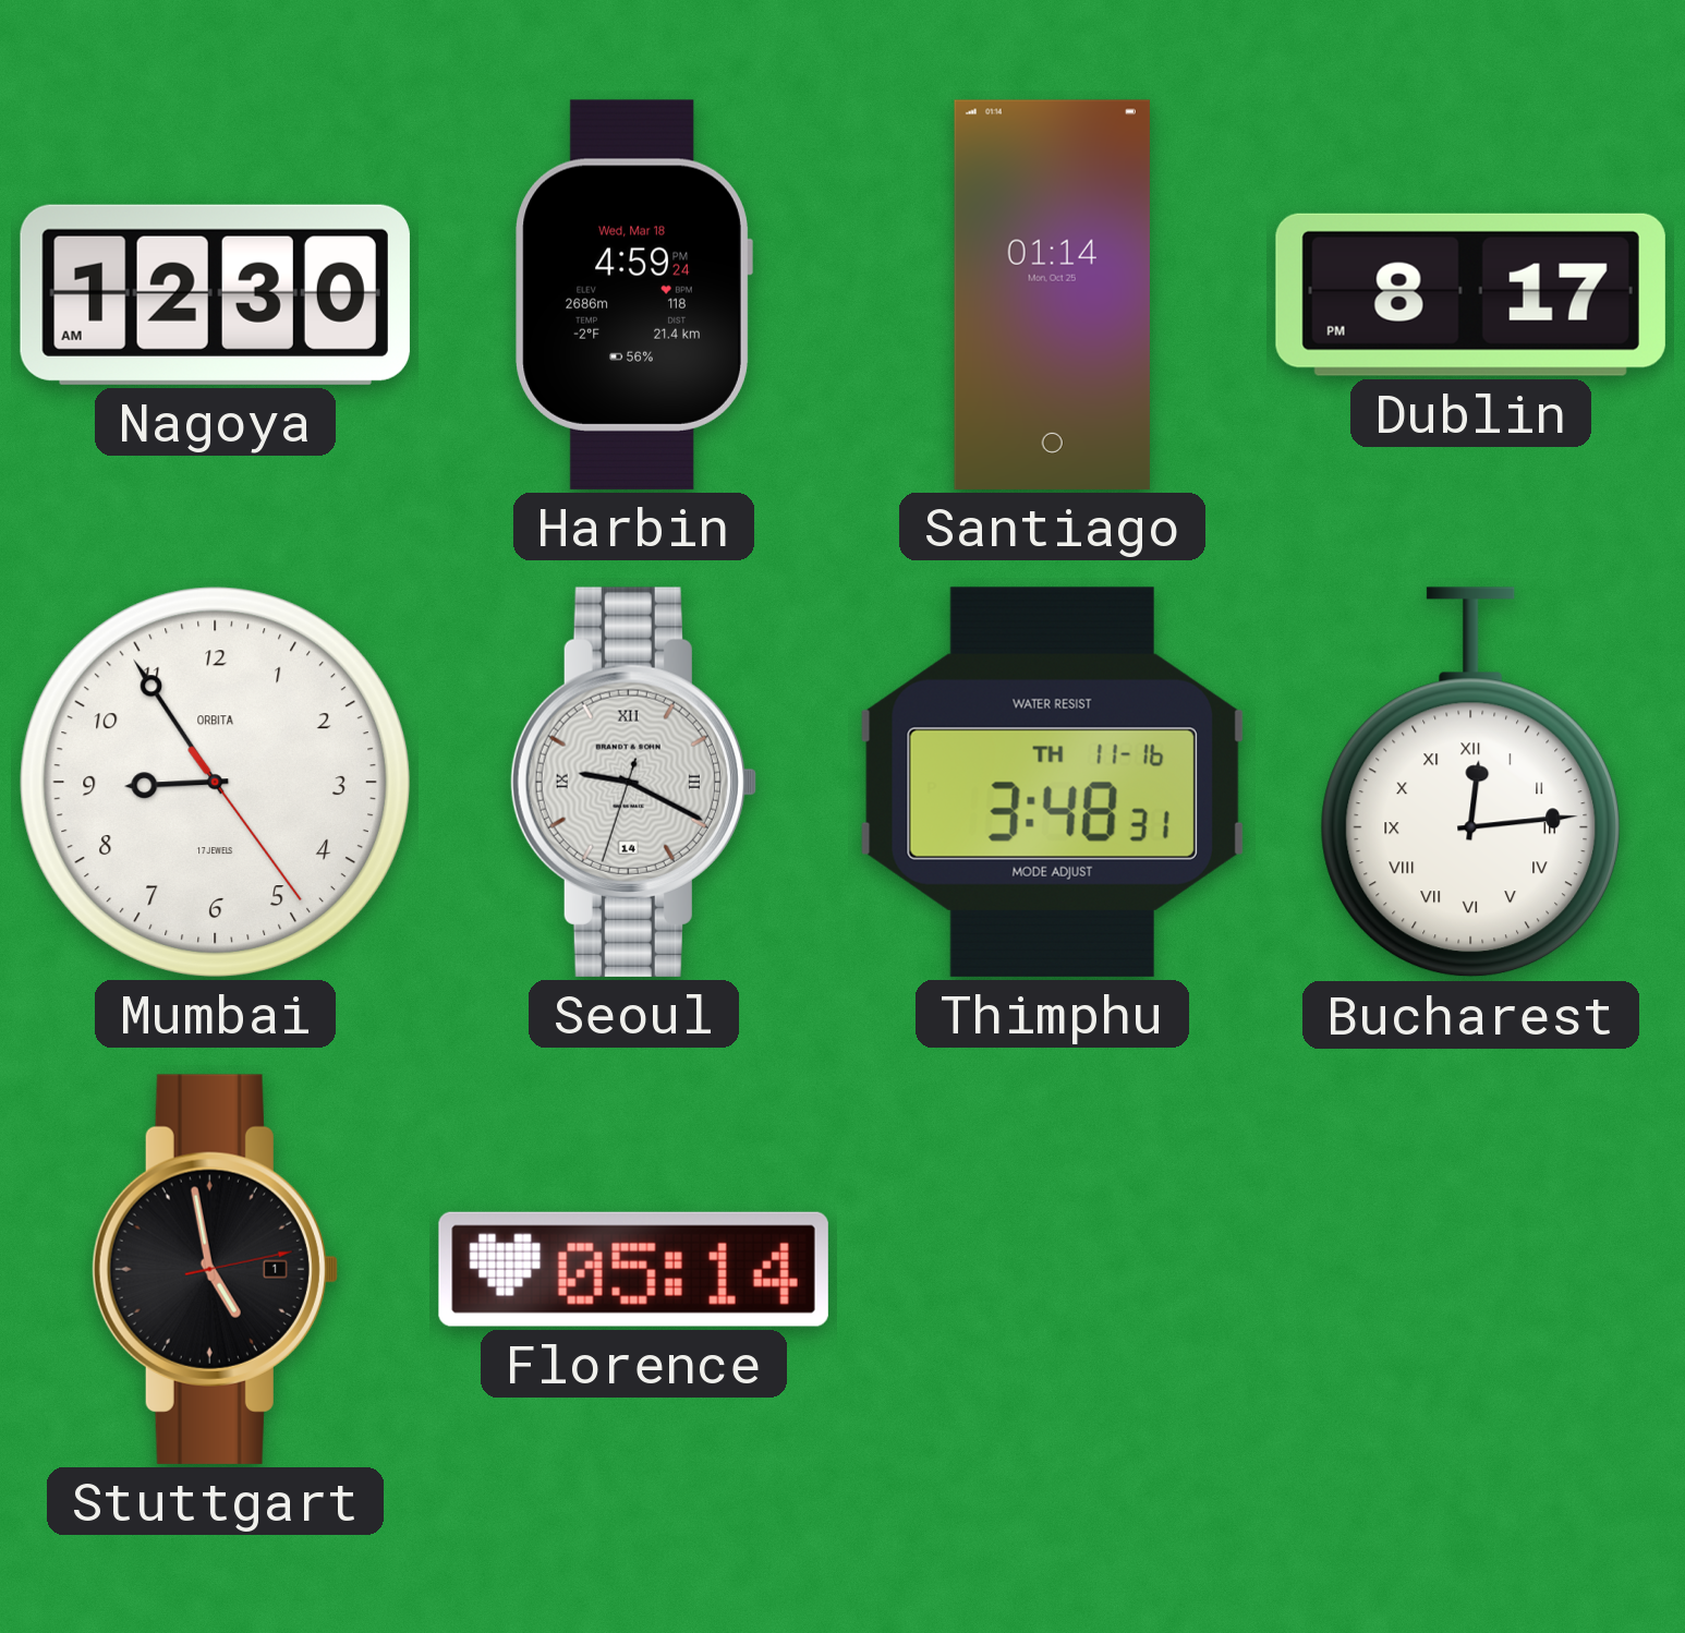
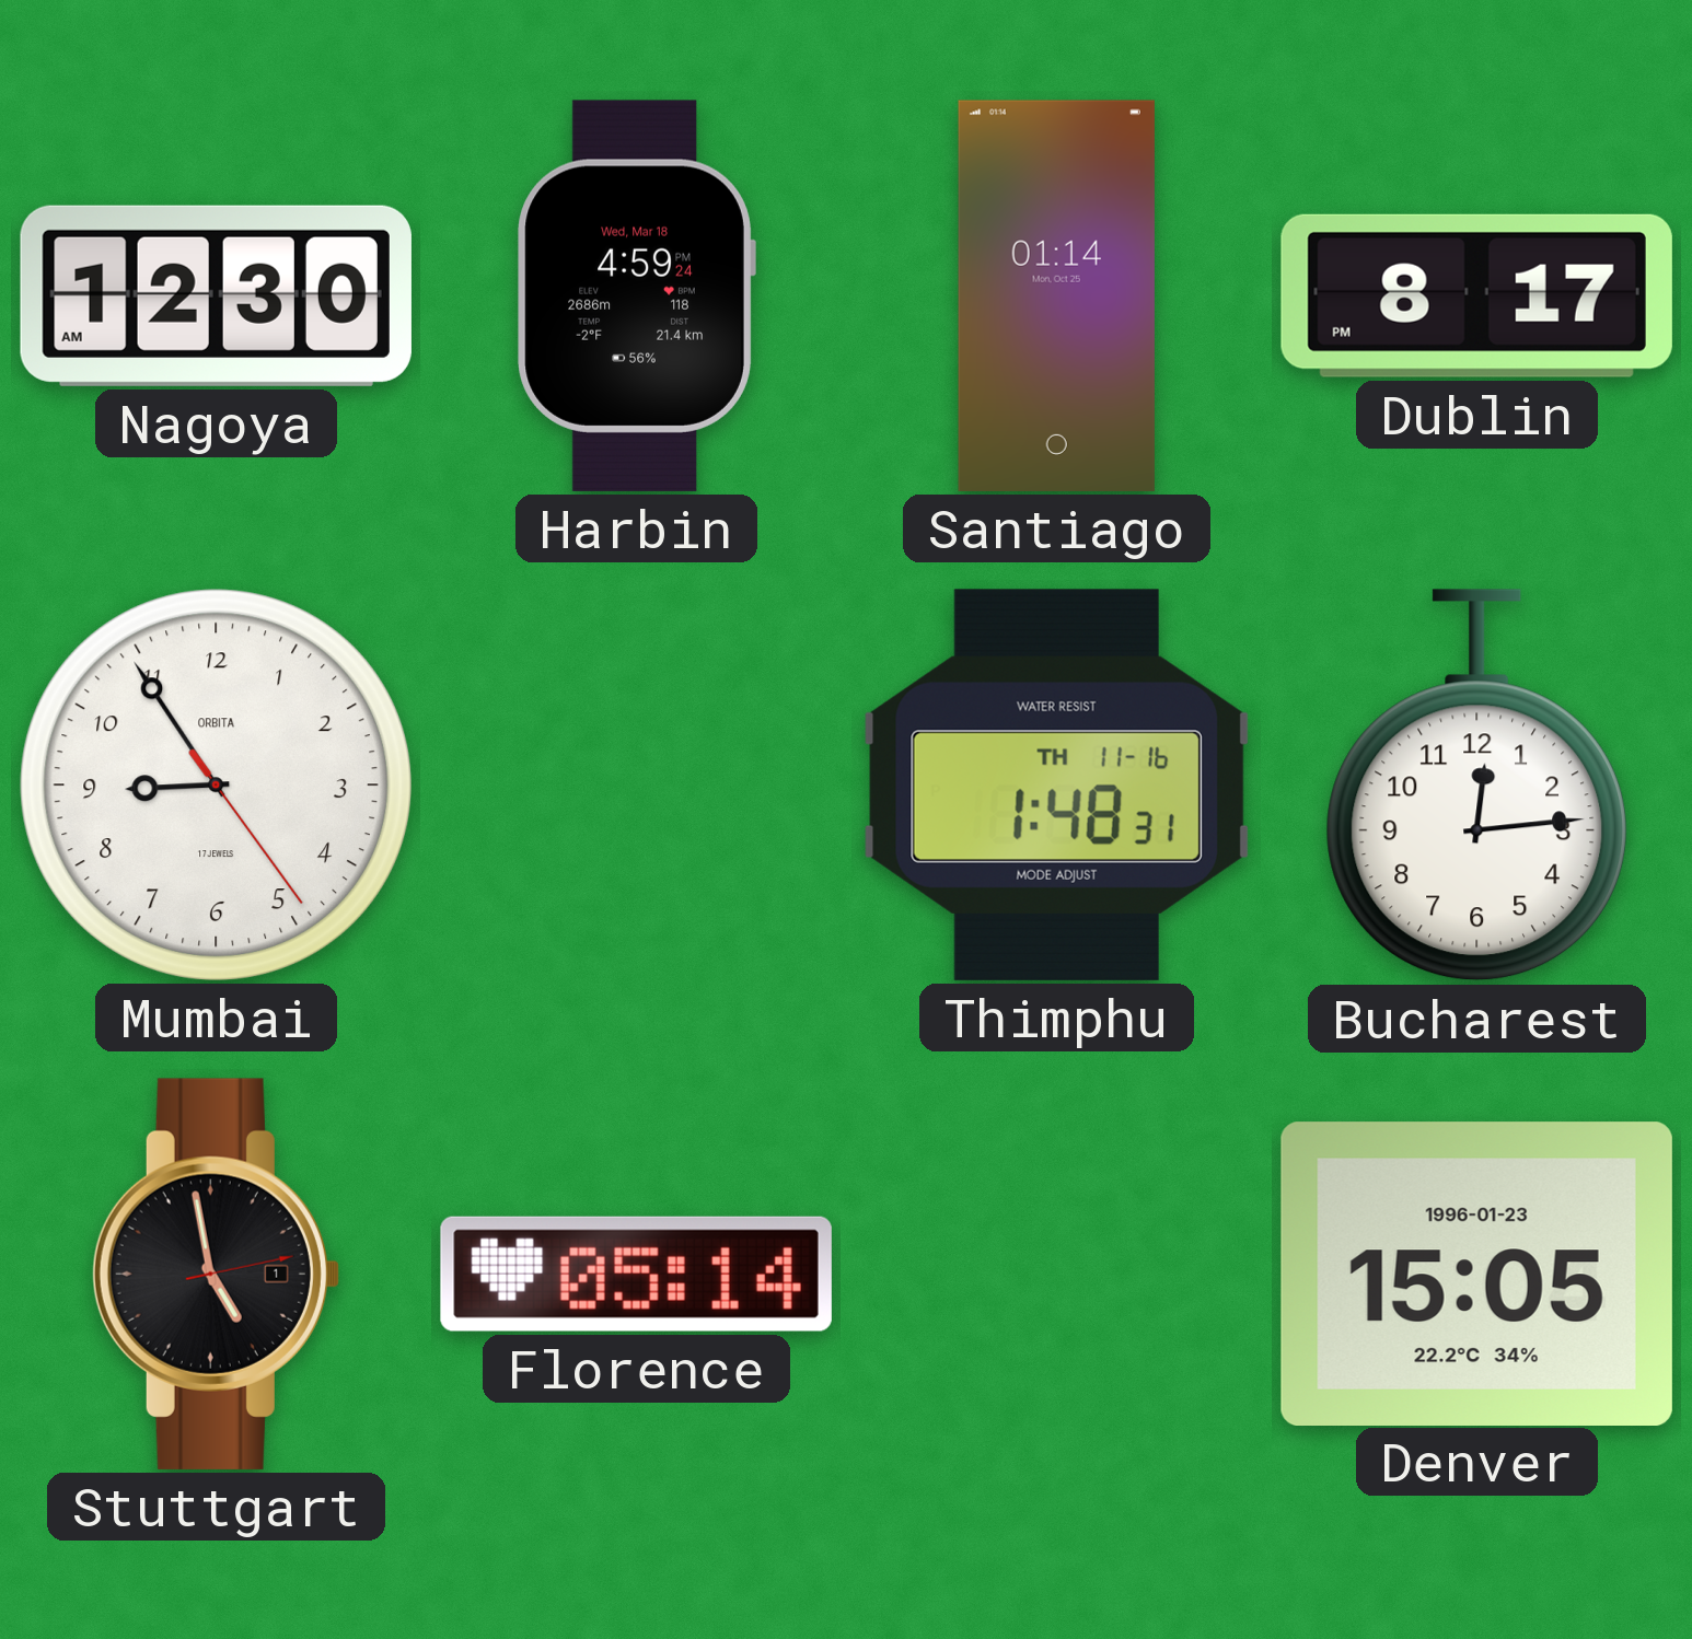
Seoul: 9:19 -> none
Thimphu: 3:48 -> 1:48
Bucharest numerals: Roman -> Arabic
Denver: none -> 15:05
